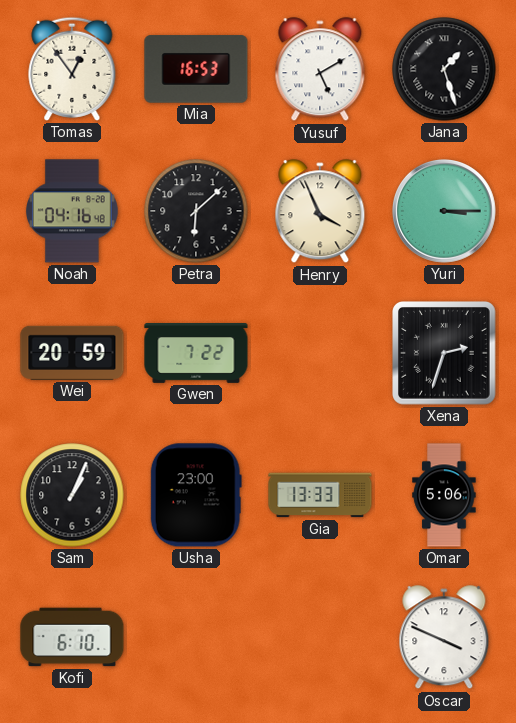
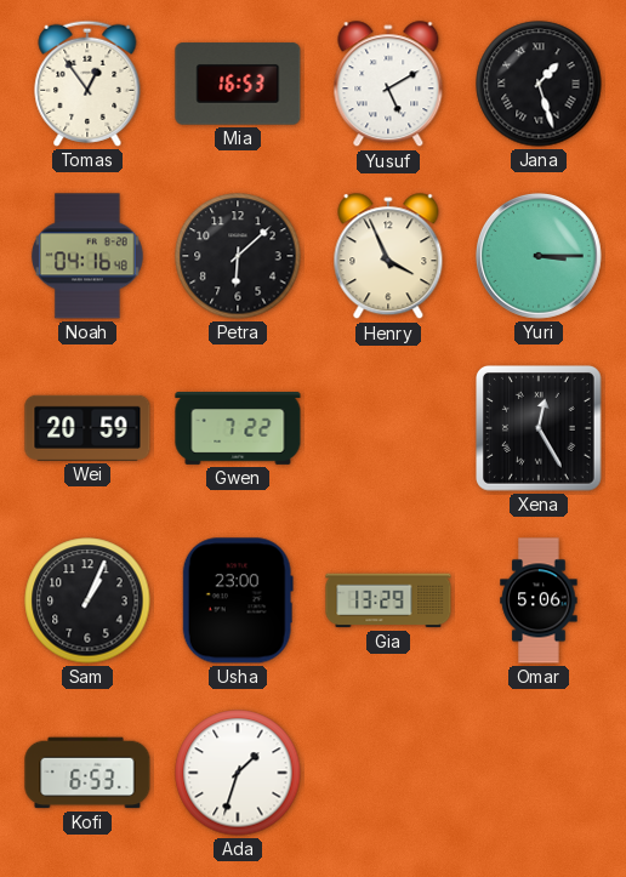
Xena: 2:33 -> 12:25
Gia: 13:33 -> 13:29
Kofi: 6:10 -> 6:53
Ada: none -> 1:33
Oscar: 3:49 -> none
